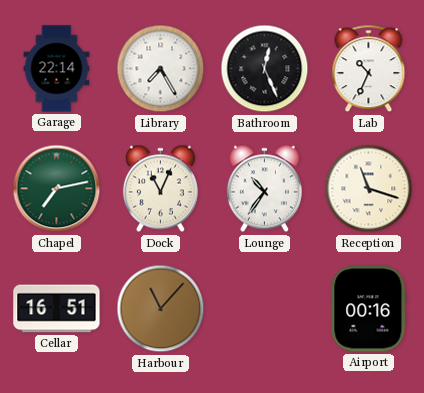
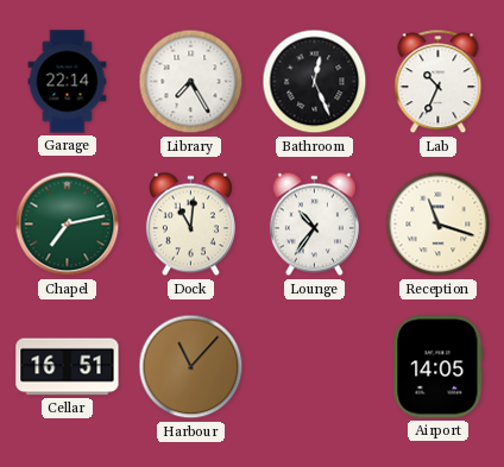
Dock: 11:04 -> 11:01
Airport: 00:16 -> 14:05
